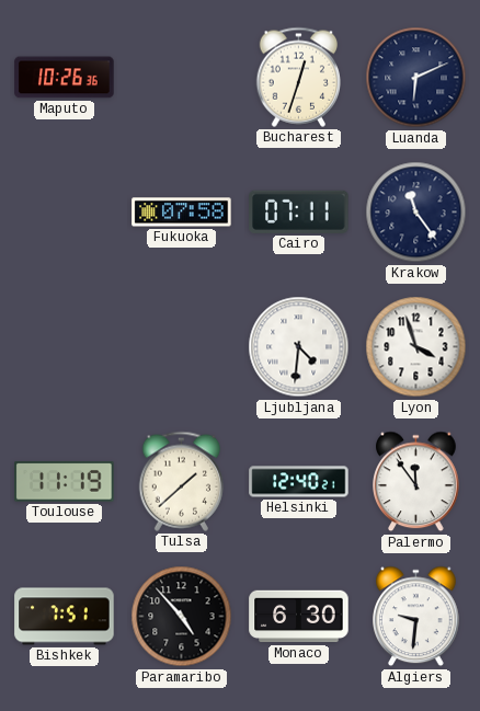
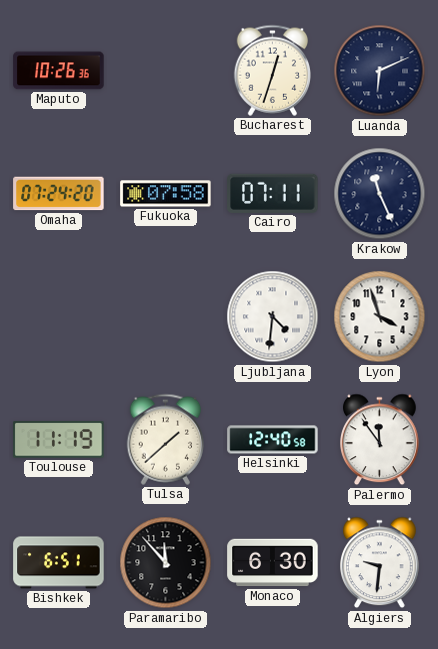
Omaha: none -> 07:24
Krakow: 11:24 -> 11:26
Helsinki: 12:40:21 -> 12:40:58
Bishkek: 7:51 -> 6:51
Paramaribo: 4:53 -> 11:53
